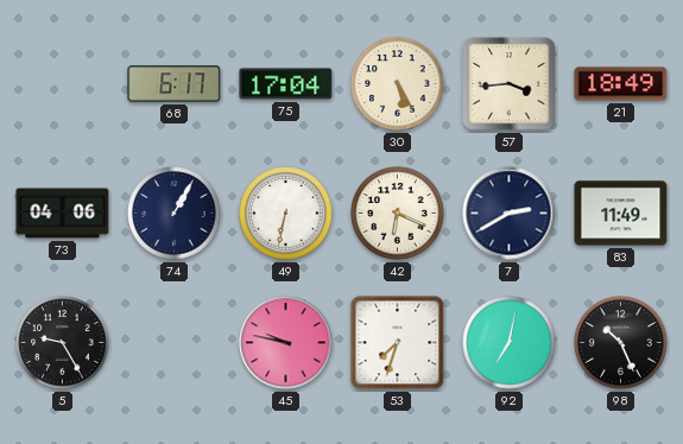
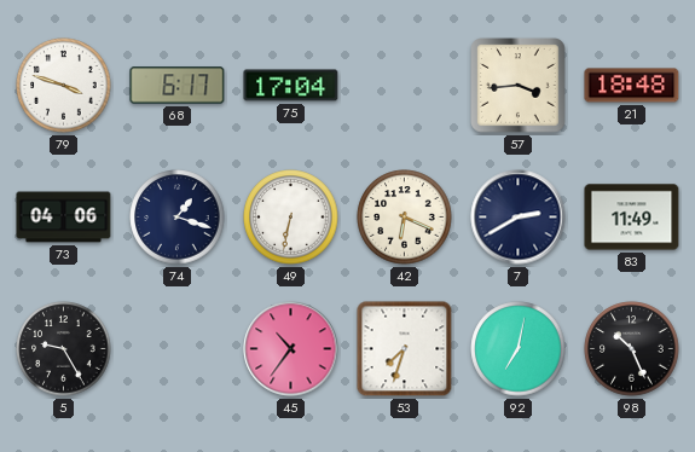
79: none -> 3:48
30: 5:25 -> none
21: 18:49 -> 18:48
74: 1:05 -> 1:18
45: 9:47 -> 10:36
